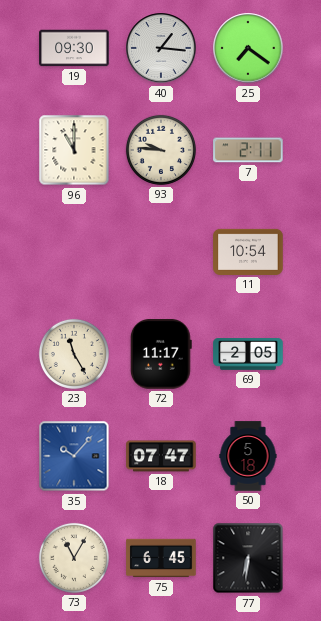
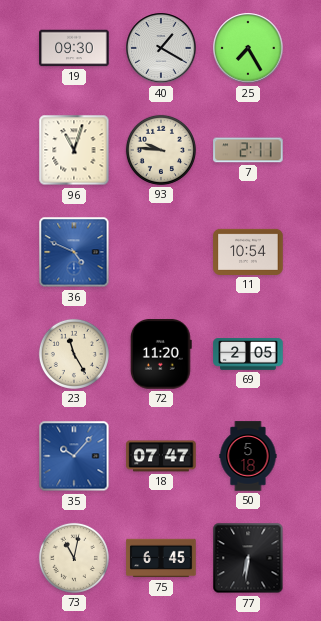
40: 1:16 -> 1:20
25: 7:21 -> 7:25
96: 11:00 -> 11:03
36: none -> 4:49
72: 11:17 -> 11:20
73: 11:05 -> 11:02
